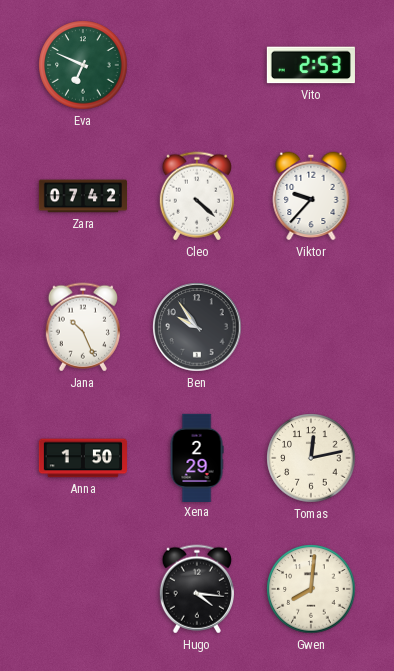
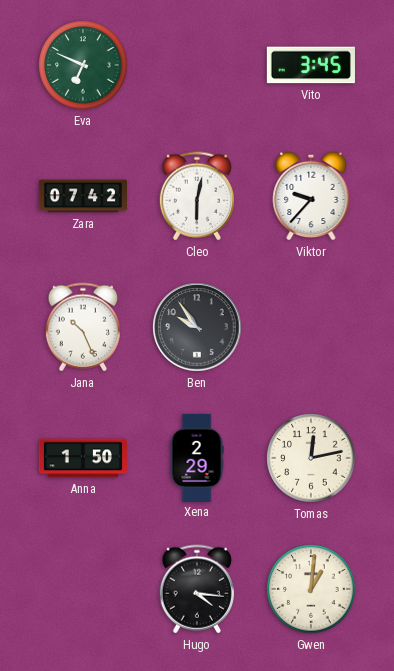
Vito: 2:53 -> 3:45
Cleo: 4:22 -> 6:02
Gwen: 8:01 -> 1:01
